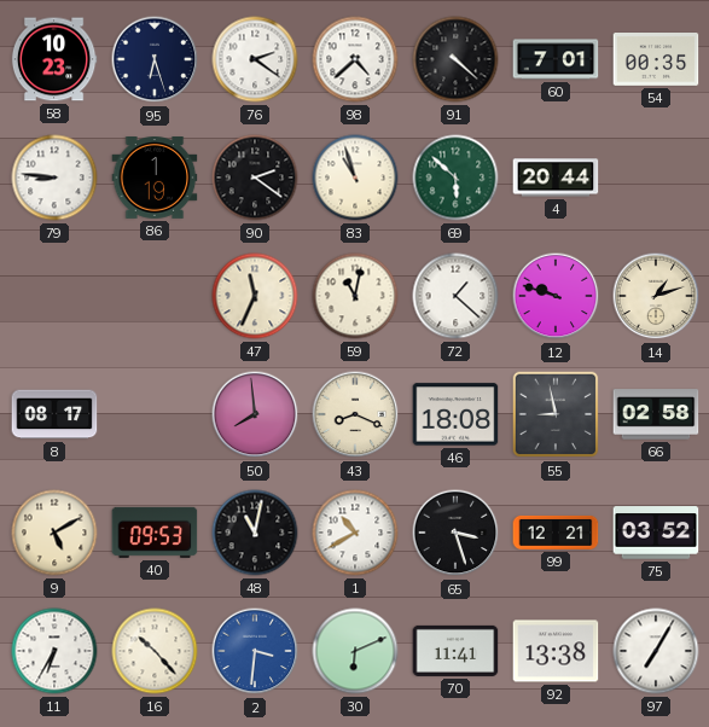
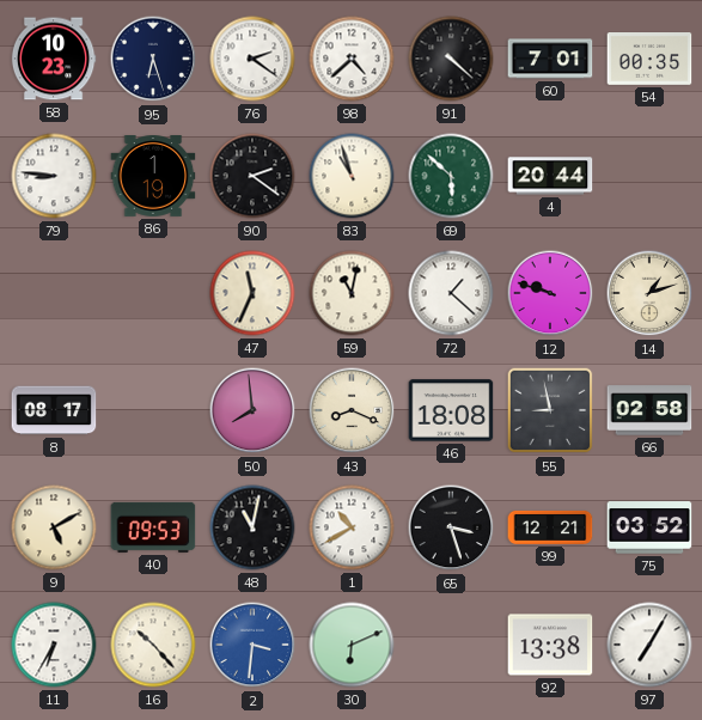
70: 11:41 -> none
